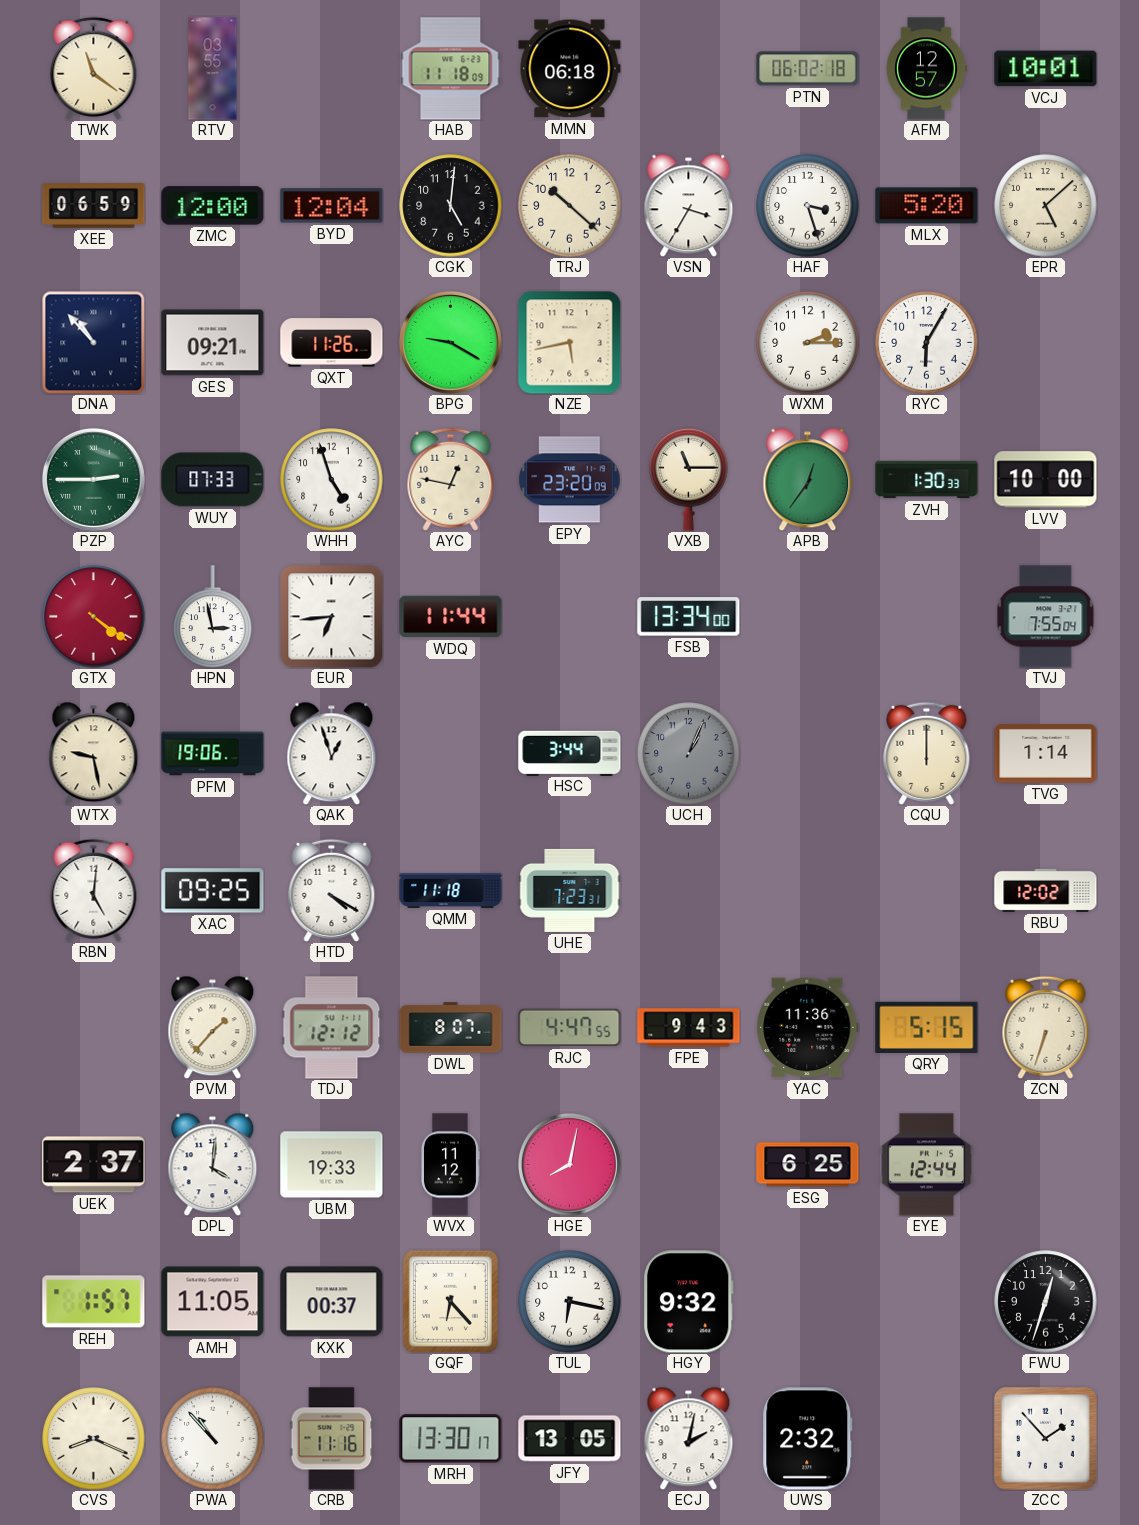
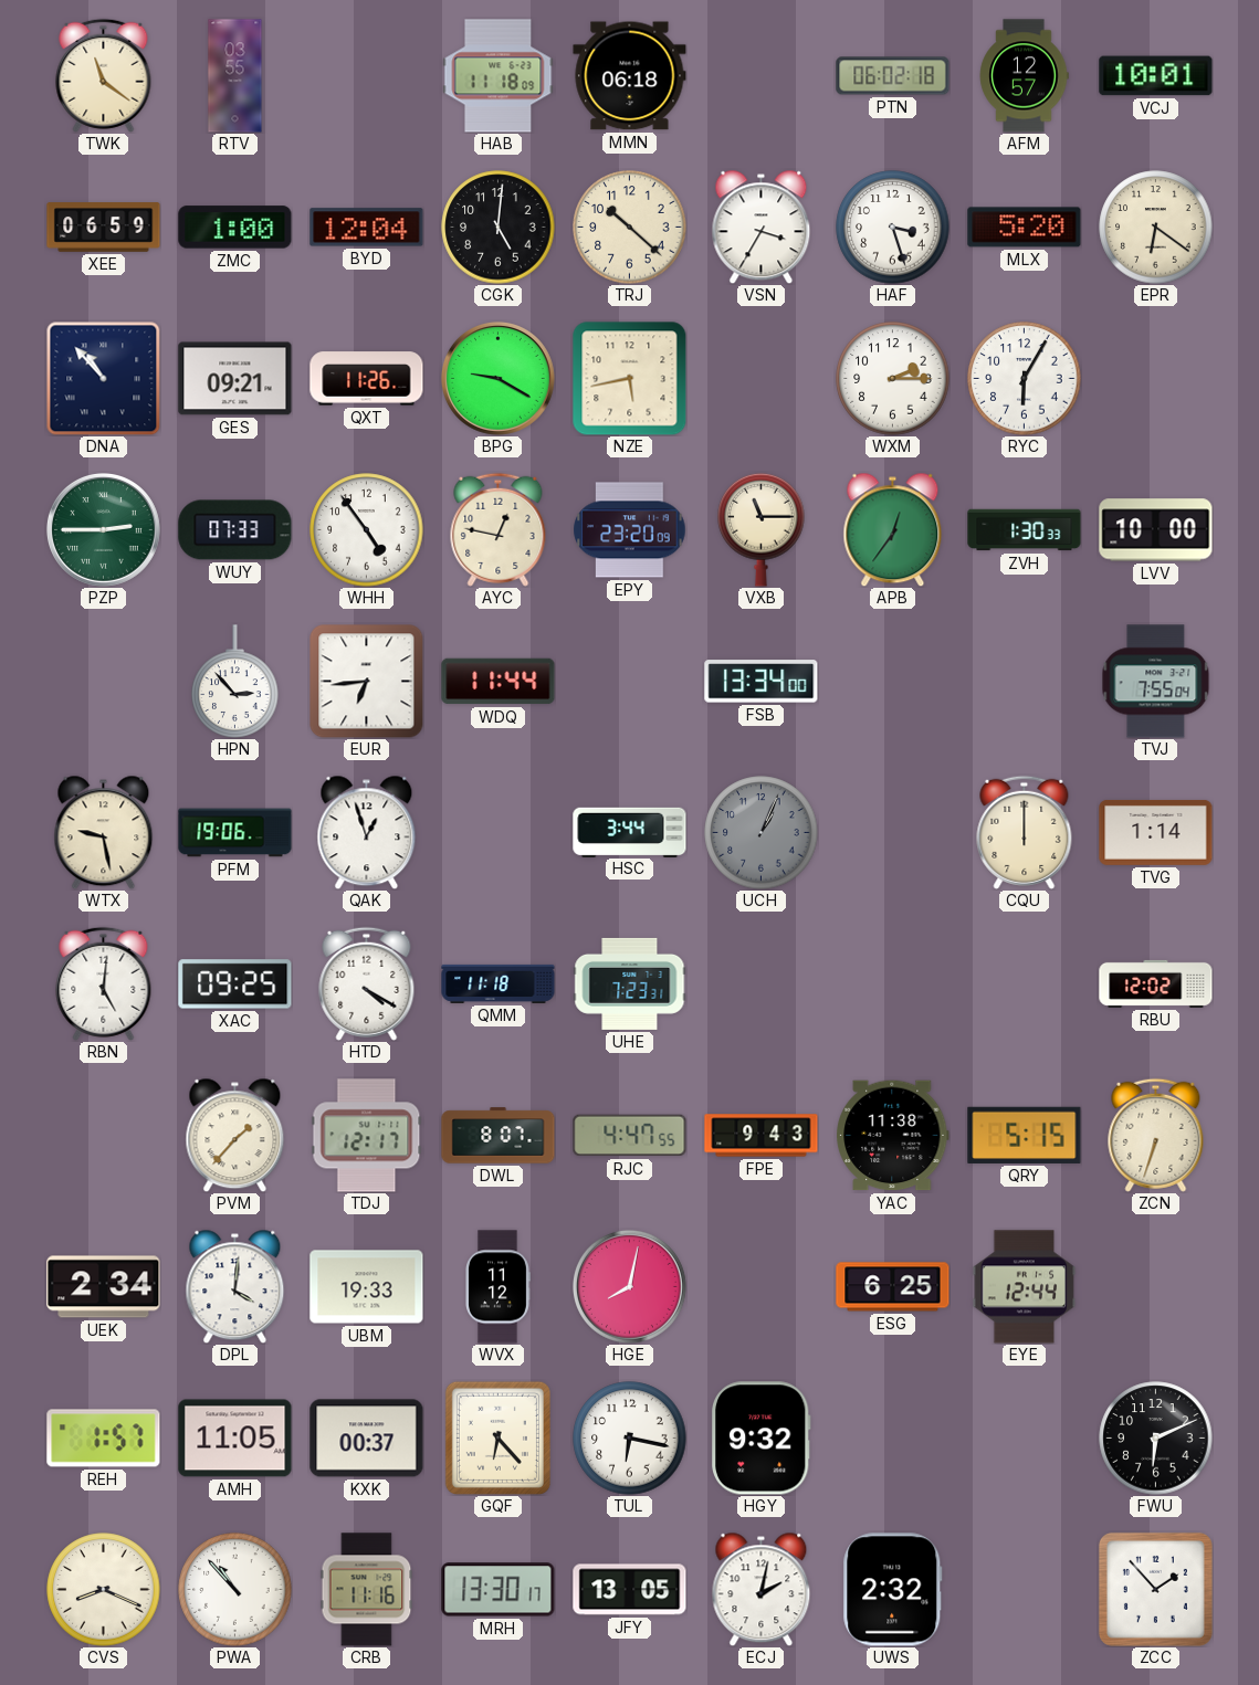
ZMC: 12:00 -> 1:00
EPR: 5:08 -> 6:21
WHH: 4:57 -> 4:54
GTX: 4:21 -> none
HPN: 2:58 -> 2:53
TDJ: 12:12 -> 12:17
YAC: 11:36 -> 11:38
UEK: 2:37 -> 2:34
FWU: 12:33 -> 6:11
